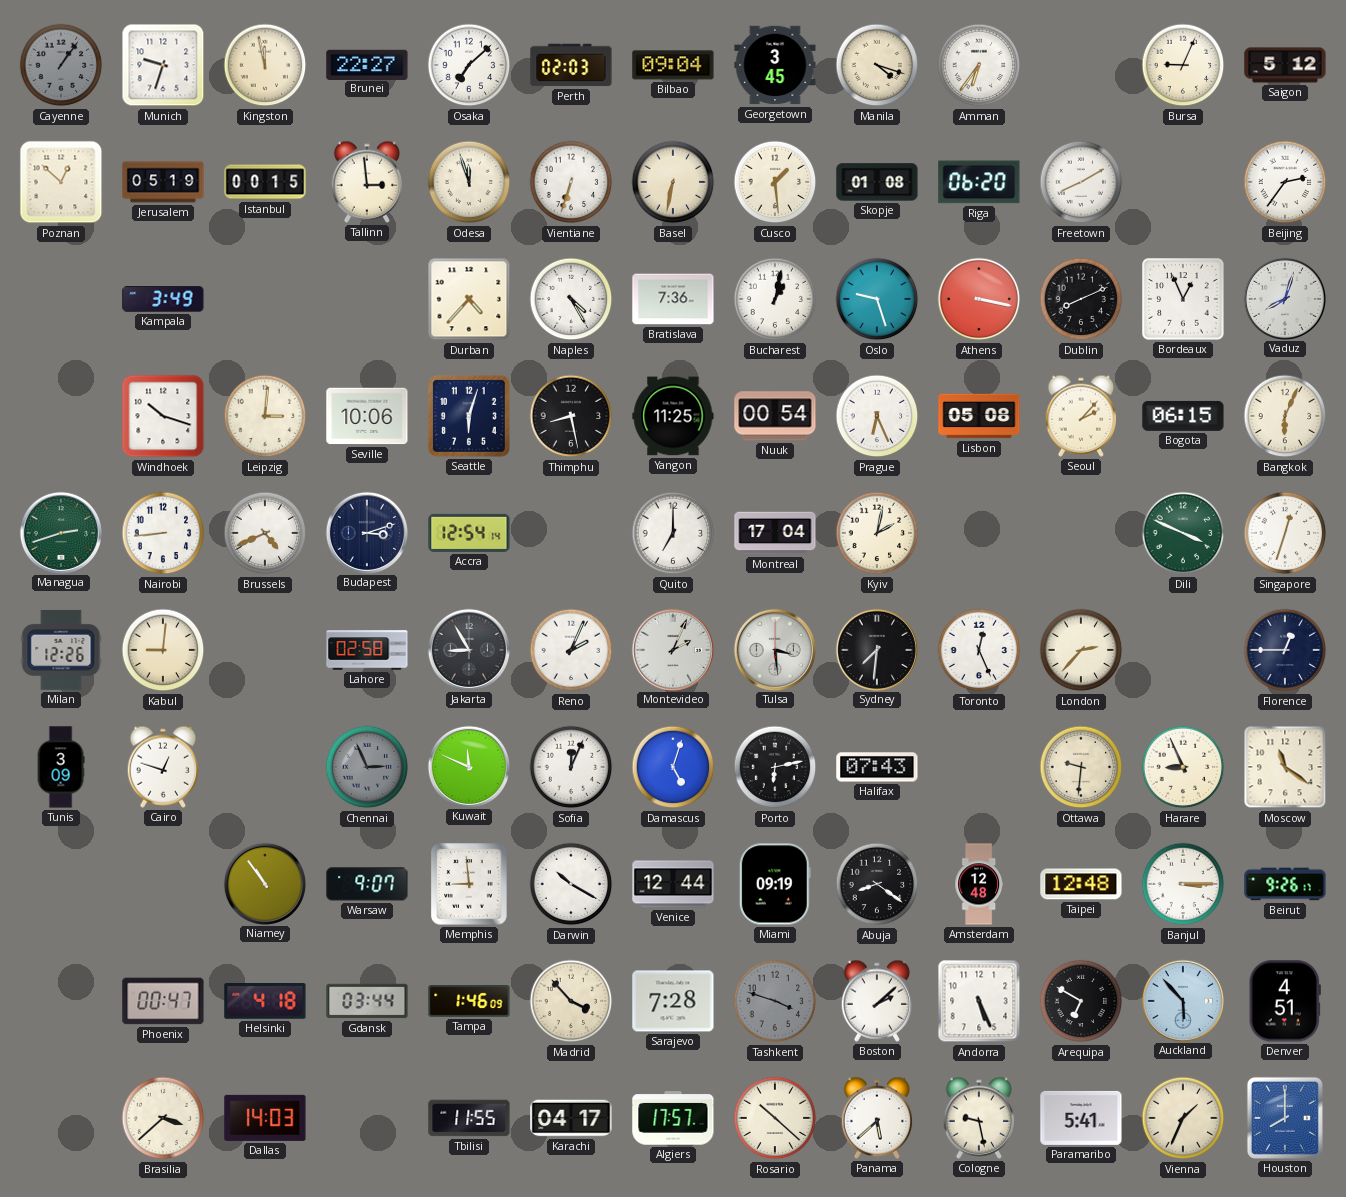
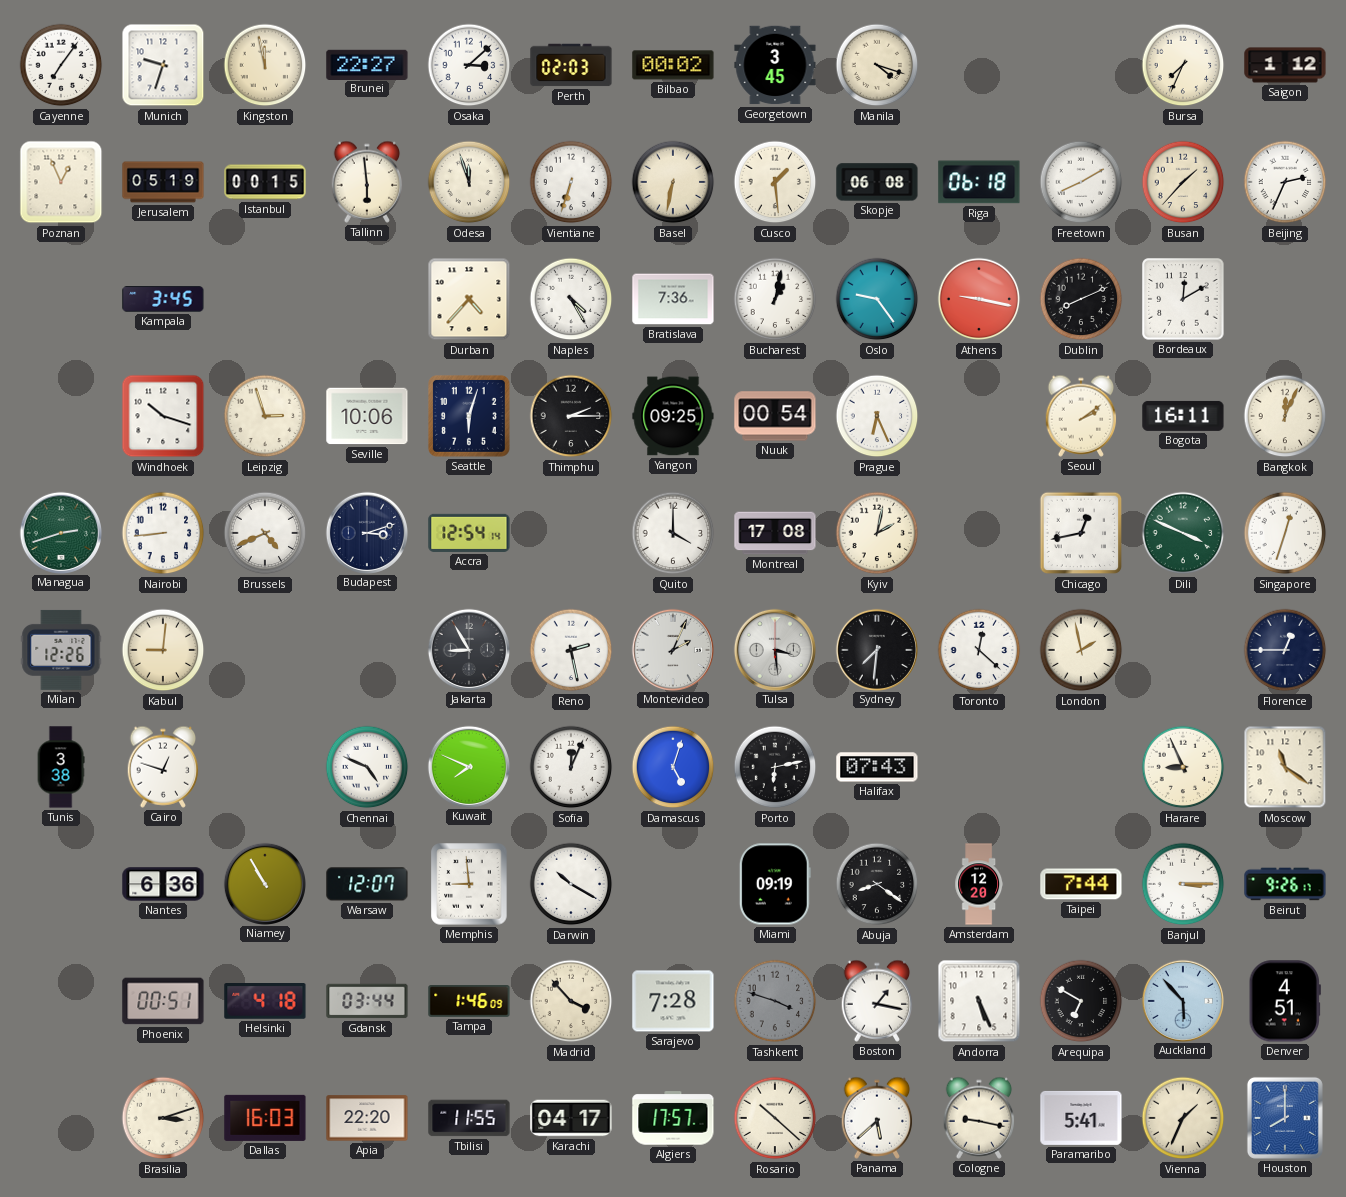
Cayenne: 1:06 -> 7:06
Cayenne dial: grey -> white
Osaka: 7:08 -> 3:08
Bilbao: 09:04 -> 00:02
Amman: 6:36 -> none
Bursa: 9:04 -> 7:34
Saigon: 5:12 -> 1:12
Poznan: 12:52 -> 12:56
Tallinn: 2:59 -> 5:59
Skopje: 01:08 -> 06:08
Riga: 06:20 -> 06:18
Busan: none -> 1:37
Beijing: 2:36 -> 2:34
Kampala: 3:49 -> 3:45
Oslo: 9:27 -> 9:24
Athens: 3:17 -> 9:17
Bordeaux: 12:56 -> 12:10
Vaduz: 8:03 -> none
Leipzig: 3:01 -> 2:57
Thimphu: 8:28 -> 2:15
Yangon: 11:25 -> 09:25
Lisbon: 05:08 -> none
Seoul: 2:07 -> 2:09
Bogota: 06:15 -> 16:11
Bangkok: 6:04 -> 12:04
Quito: 7:00 -> 4:00
Montreal: 17:04 -> 17:08
Chicago: none -> 12:43
Lahore: 02:58 -> none
Reno: 2:04 -> 2:28
Toronto: 12:26 -> 12:22
London: 2:37 -> 1:58
Tunis: 3:09 -> 3:38
Chennai: 2:56 -> 4:49
Chennai dial: grey -> white
Kuwait: 11:49 -> 7:49
Ottawa: 9:31 -> none
Nantes: none -> 6:36
Niamey: 10:54 -> 10:55
Warsaw: 9:07 -> 12:07
Venice: 12:44 -> none
Amsterdam: 12:48 -> 12:20
Taipei: 12:48 -> 7:44
Phoenix: 00:47 -> 00:51
Boston: 2:08 -> 1:17
Brasilia: 3:38 -> 3:12
Dallas: 14:03 -> 16:03
Apia: none -> 22:20
Cologne: 9:28 -> 9:17
